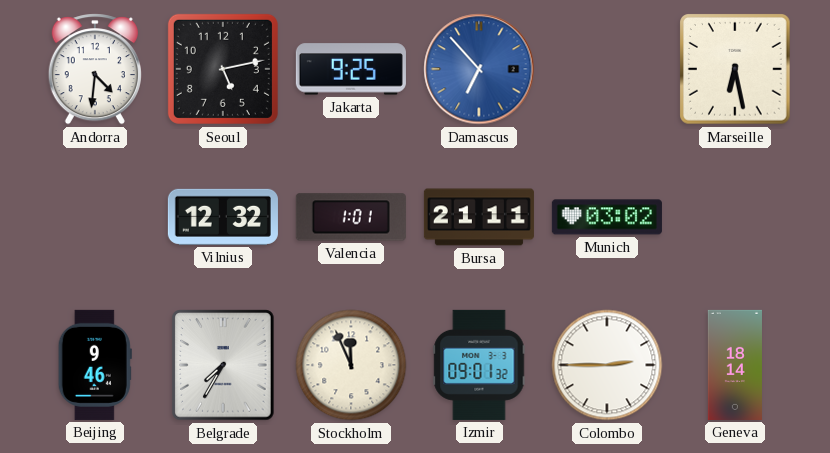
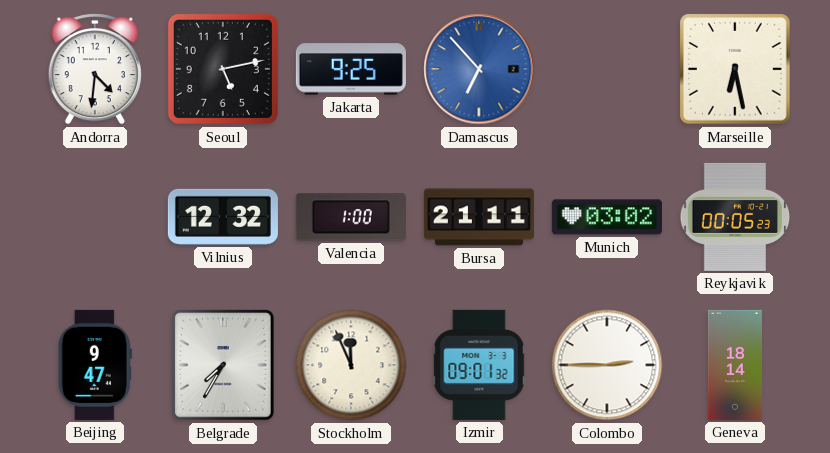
Valencia: 1:01 -> 1:00
Reykjavik: none -> 00:05
Beijing: 9:46 -> 9:47
